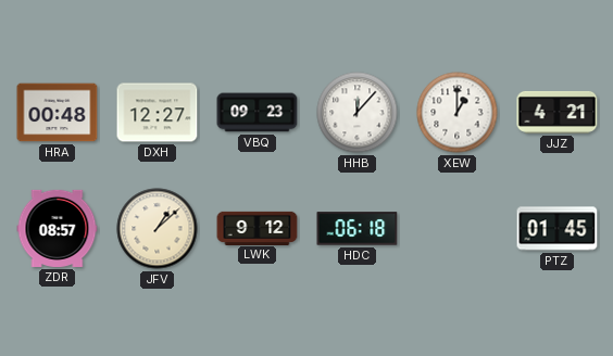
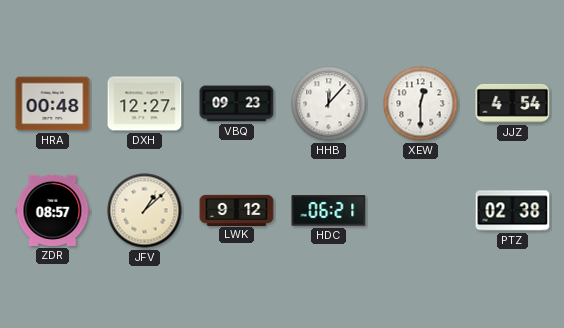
XEW: 1:00 -> 12:30
JJZ: 4:21 -> 4:54
HDC: 06:18 -> 06:21
PTZ: 01:45 -> 02:38
